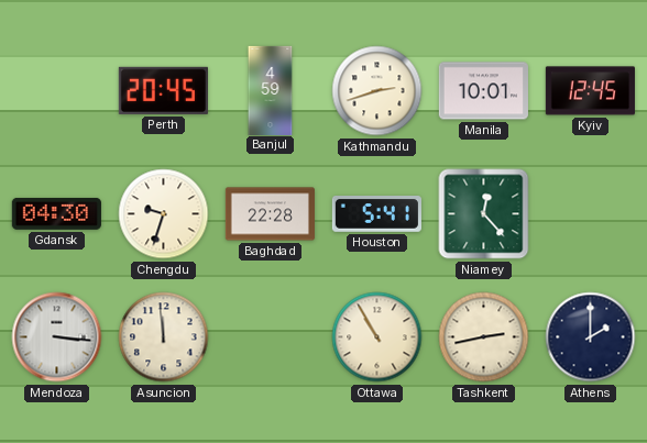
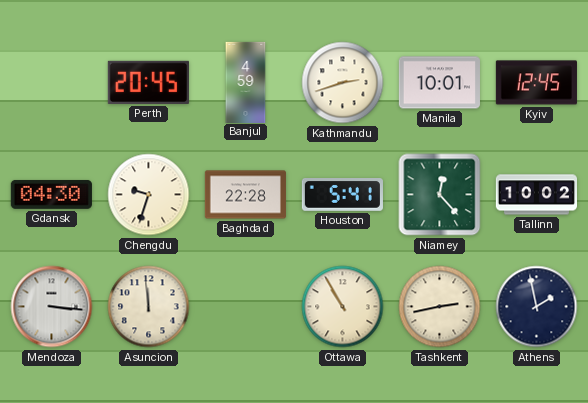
Tallinn: none -> 10:02
Athens: 2:00 -> 1:58
